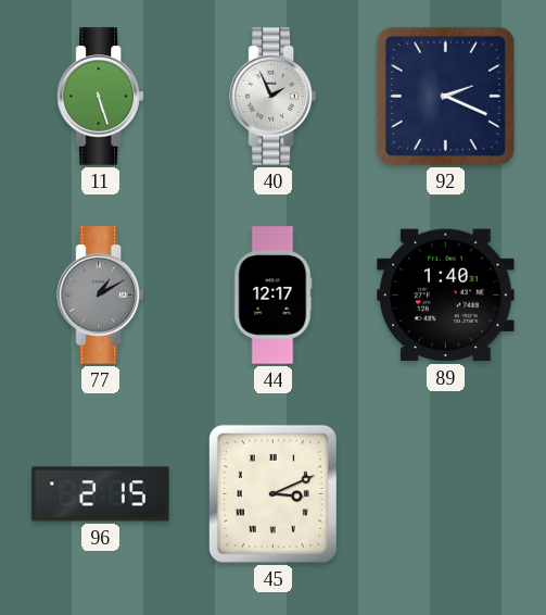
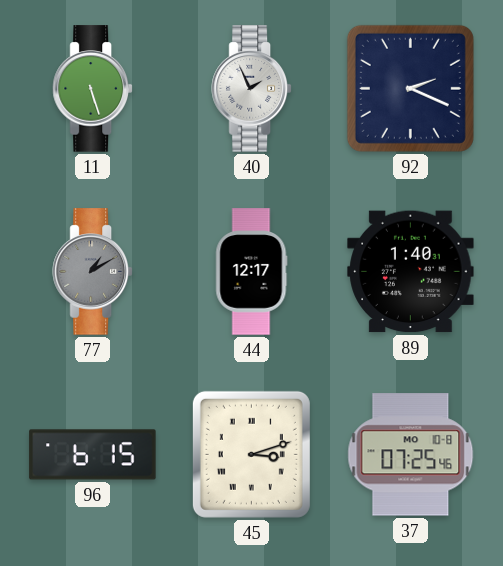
96: 2:15 -> 6:15
45: 3:11 -> 3:12
37: none -> 07:25
